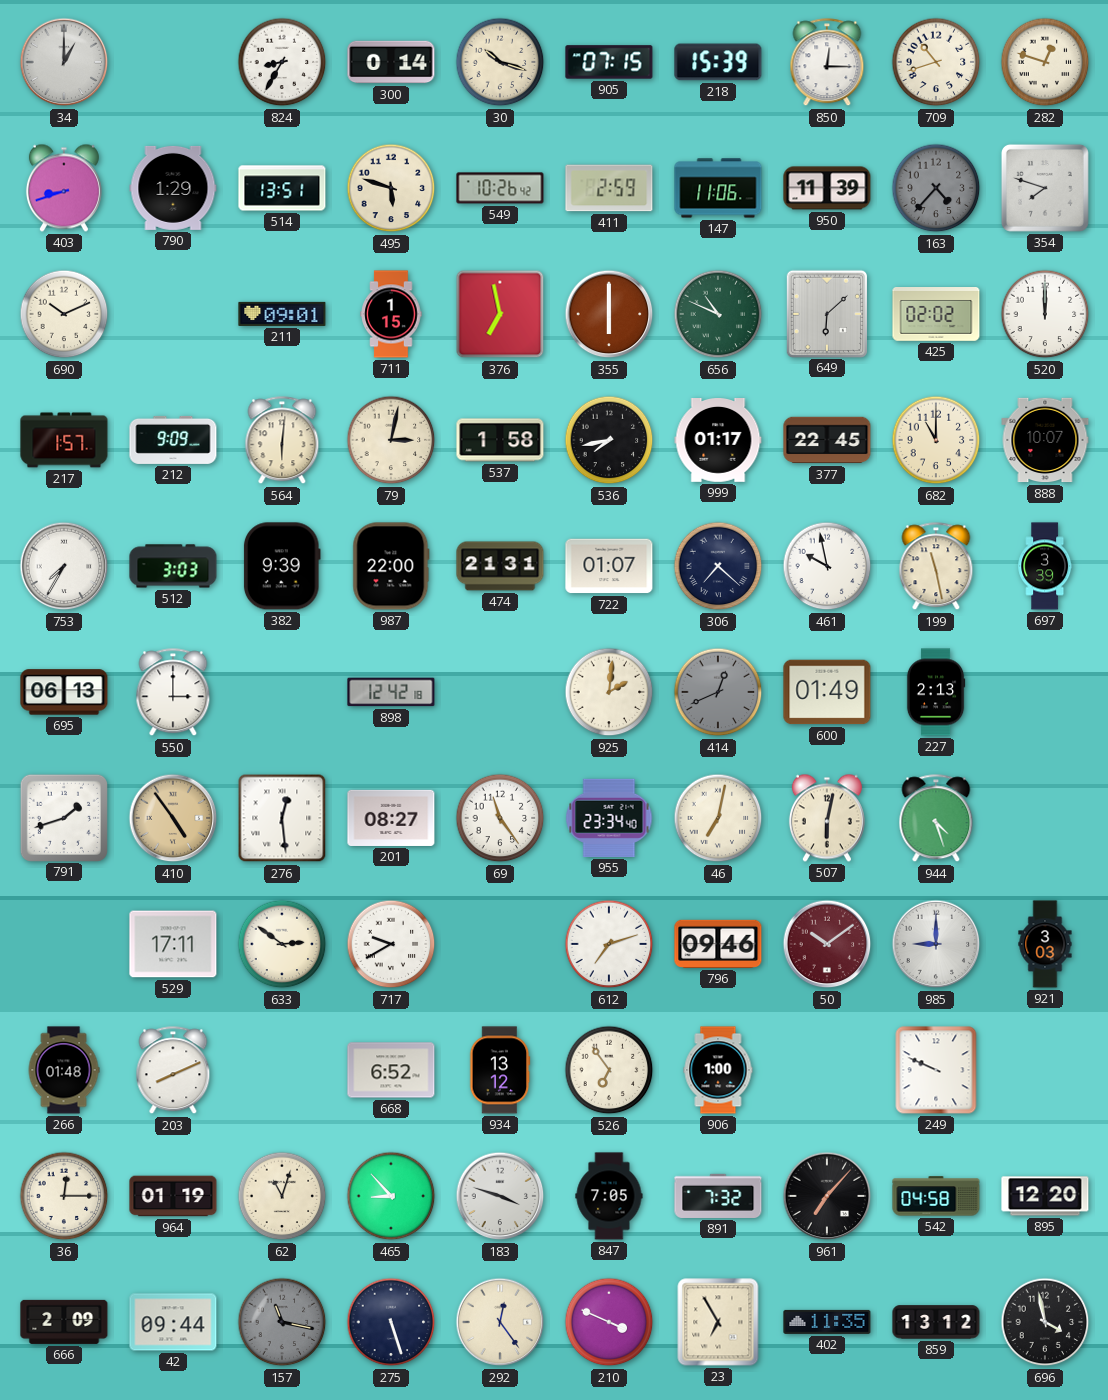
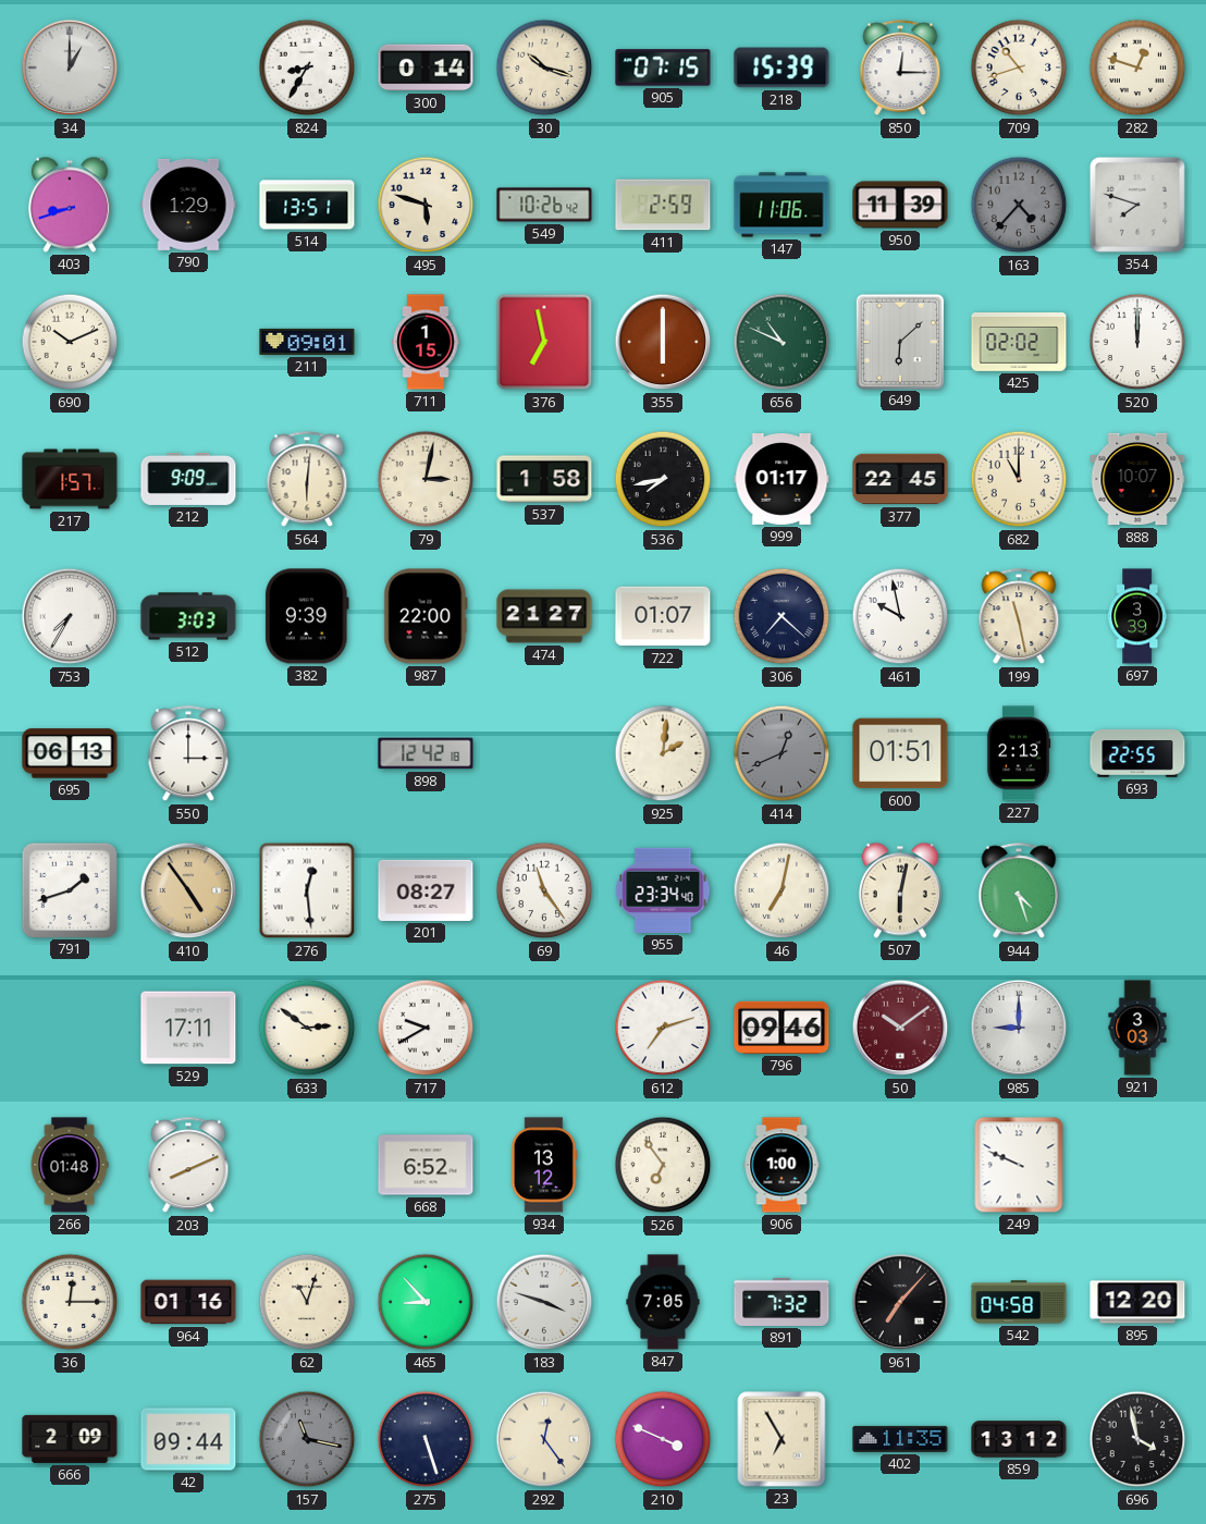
474: 21:31 -> 21:27
600: 01:49 -> 01:51
693: none -> 22:55
964: 01:19 -> 01:16
